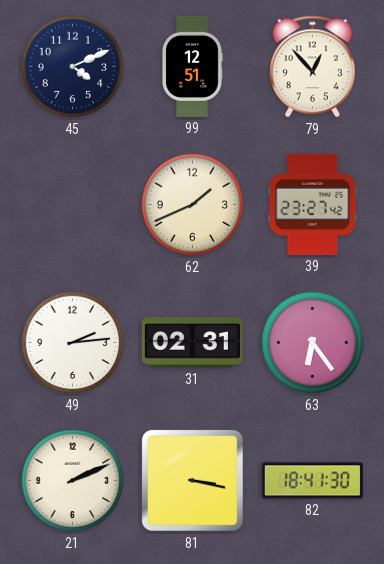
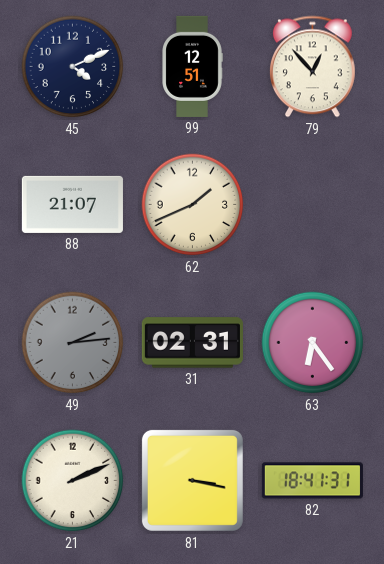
88: none -> 21:07
39: 23:27 -> none
49 dial: white -> grey
82: 18:41:30 -> 18:41:31
